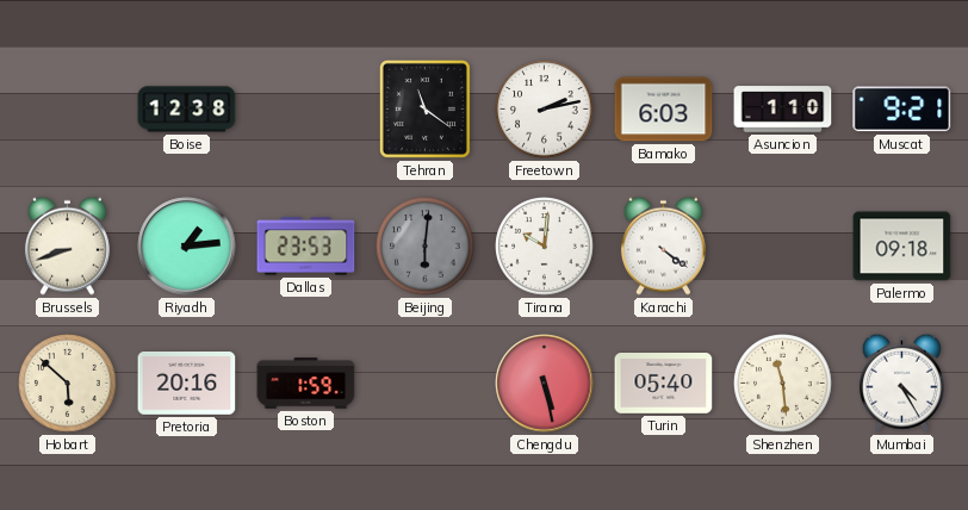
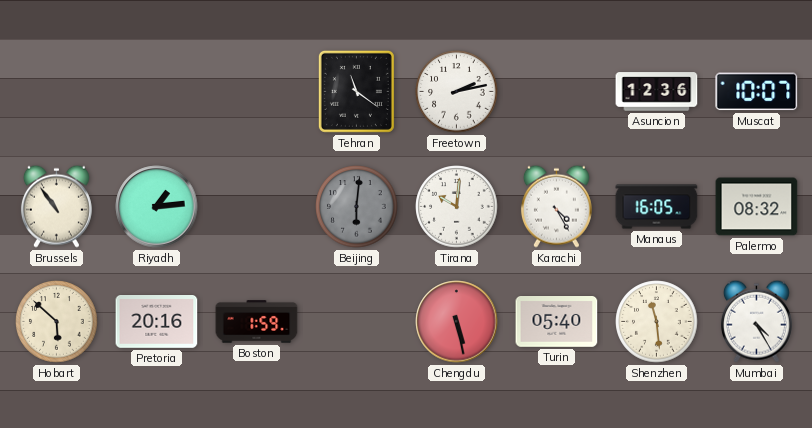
Boise: 12:38 -> none
Bamako: 6:03 -> none
Asuncion: 1:10 -> 12:36
Muscat: 9:21 -> 10:07
Brussels: 8:42 -> 10:54
Dallas: 23:53 -> none
Karachi: 4:21 -> 4:25
Manaus: none -> 16:05
Palermo: 09:18 -> 08:32
